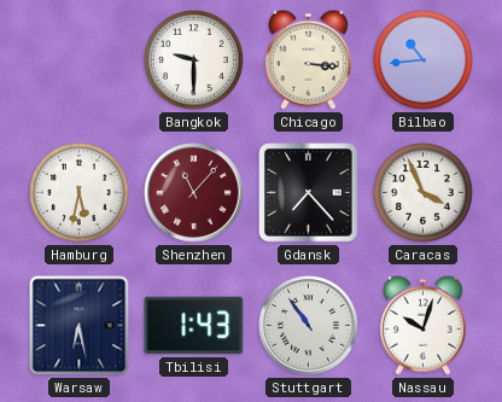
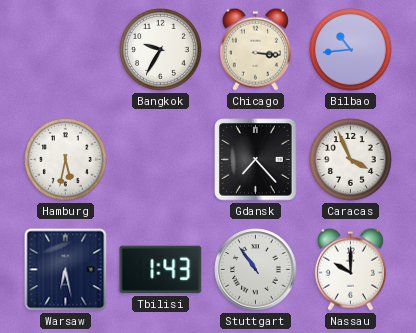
Bangkok: 9:30 -> 9:35
Shenzhen: 11:07 -> none
Nassau: 10:03 -> 10:00
